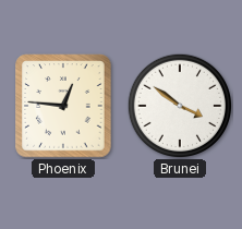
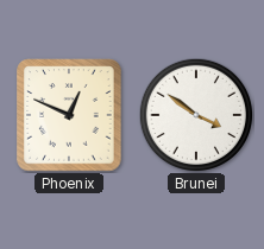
Phoenix: 12:46 -> 12:49
